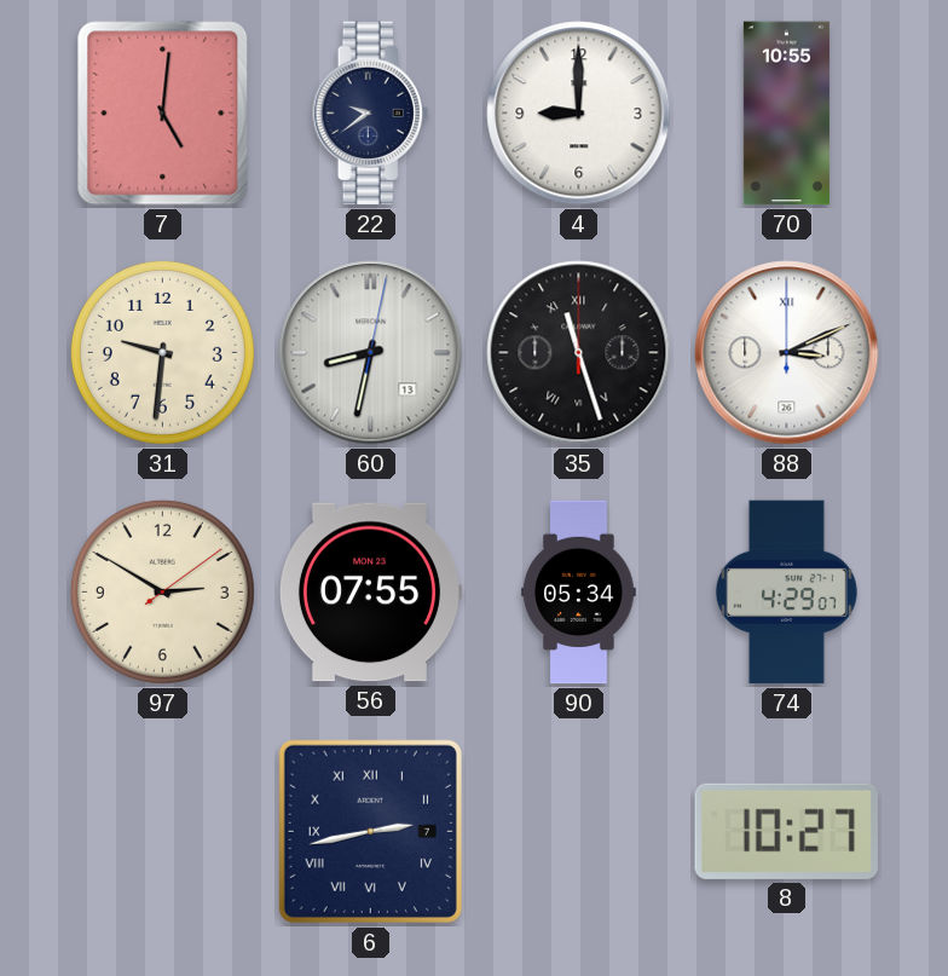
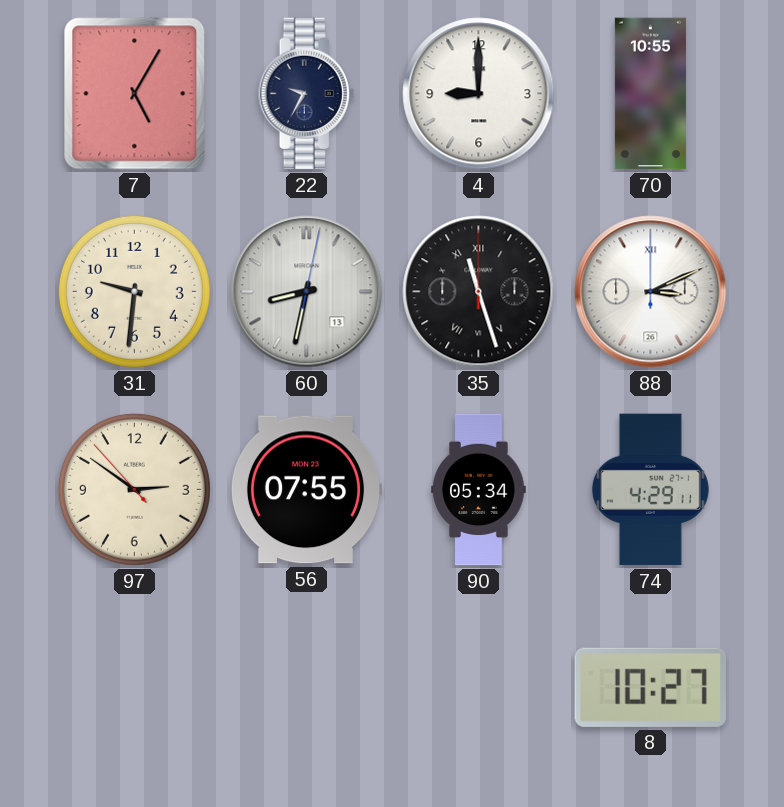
7: 5:01 -> 5:05
22: 9:39 -> 9:35
97: 2:50:09 -> 2:50:53
74: 4:29:07 -> 4:29:11
6: 2:43 -> none
